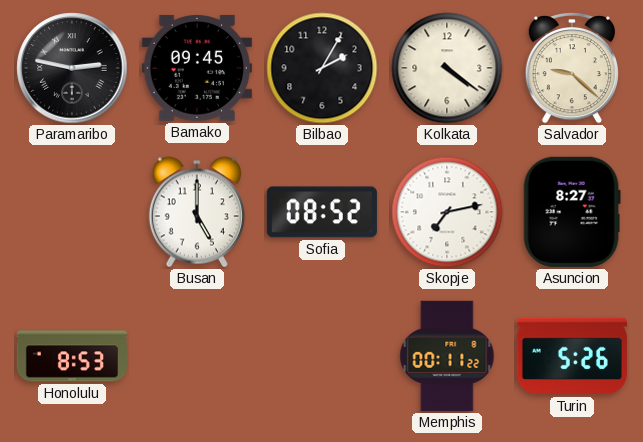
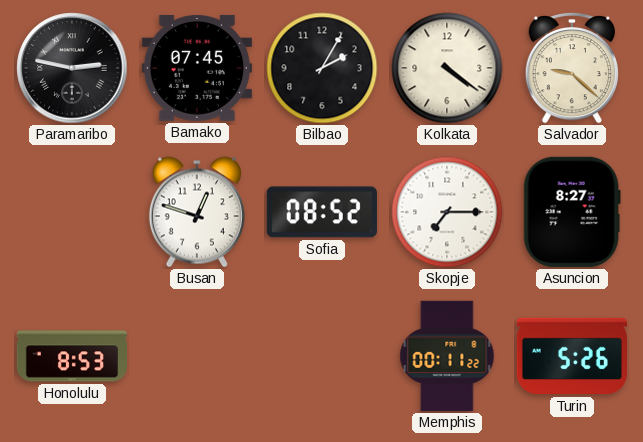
Bamako: 09:45 -> 07:45
Busan: 5:00 -> 12:48
Skopje: 7:13 -> 7:15
